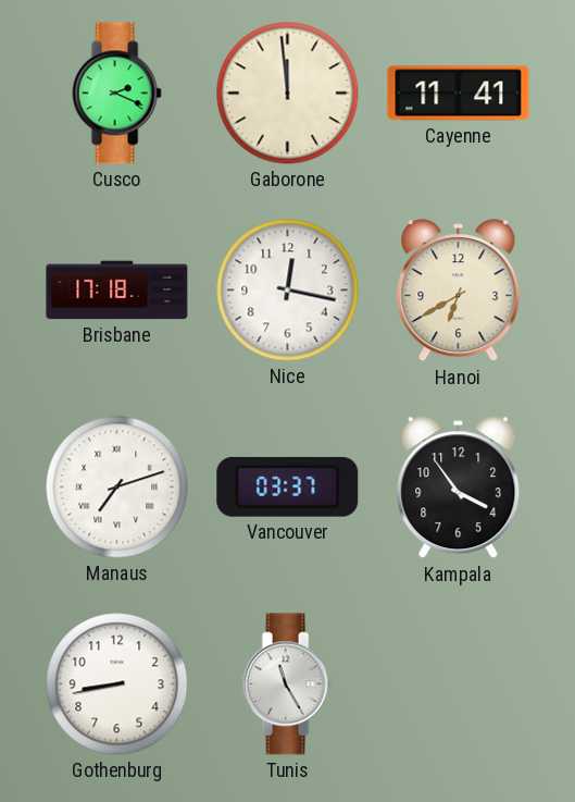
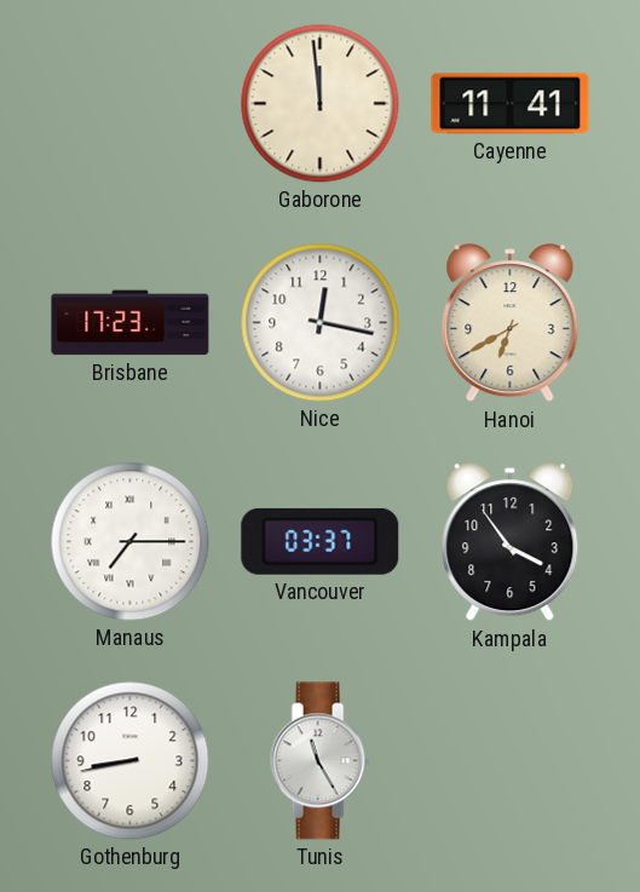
Cusco: 2:19 -> none
Brisbane: 17:18 -> 17:23
Manaus: 7:12 -> 7:15
